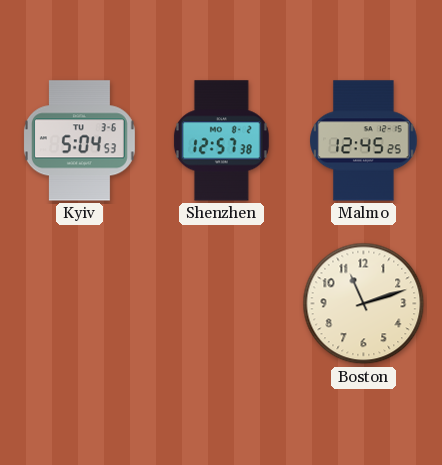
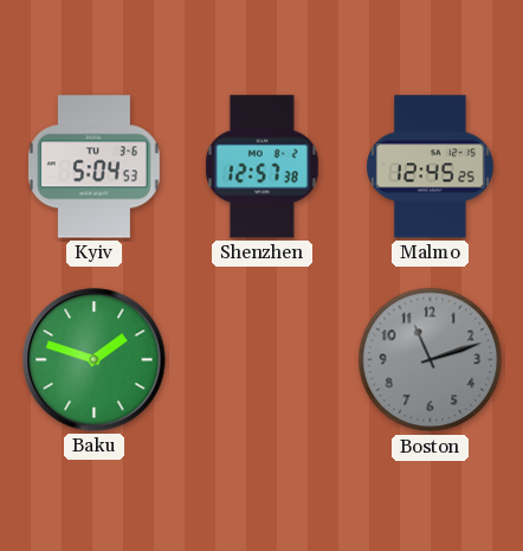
Baku: none -> 1:48
Boston dial: cream -> grey
